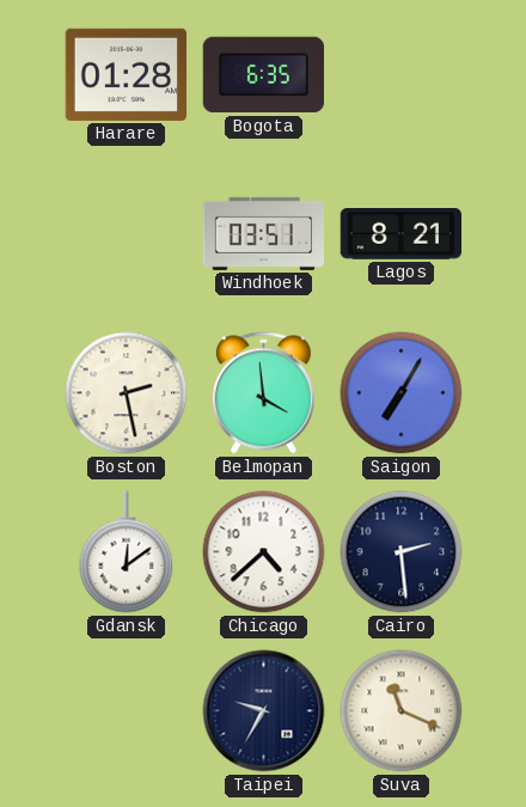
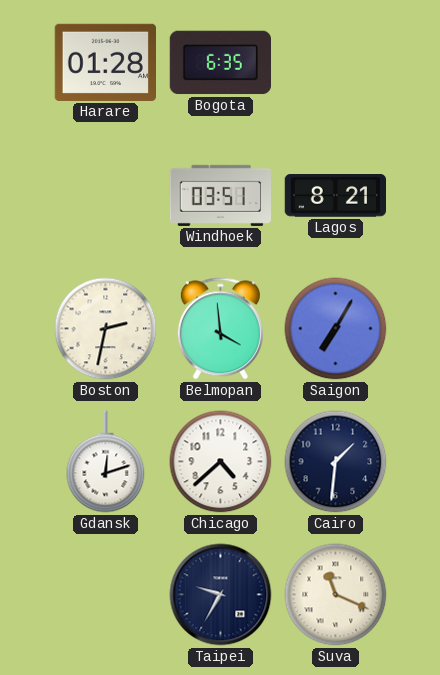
Boston: 2:28 -> 2:32
Gdansk: 12:09 -> 12:12
Cairo: 2:29 -> 1:31
